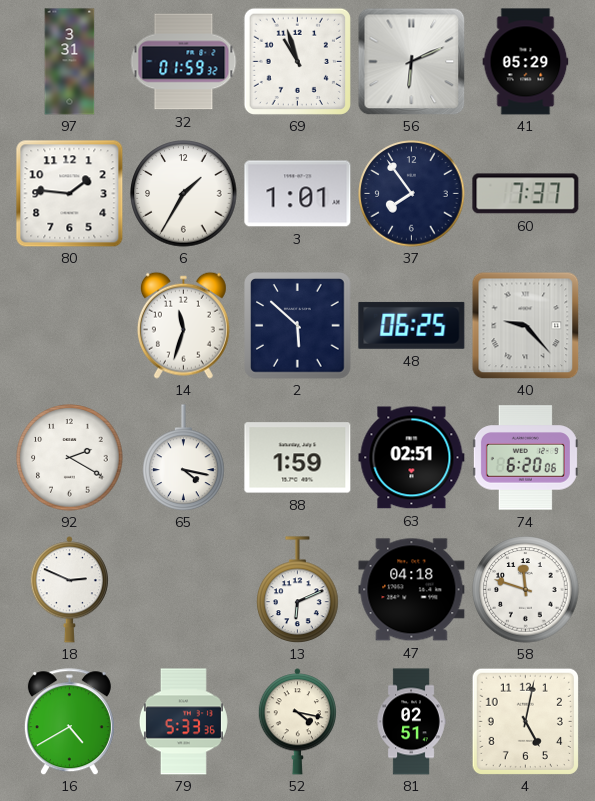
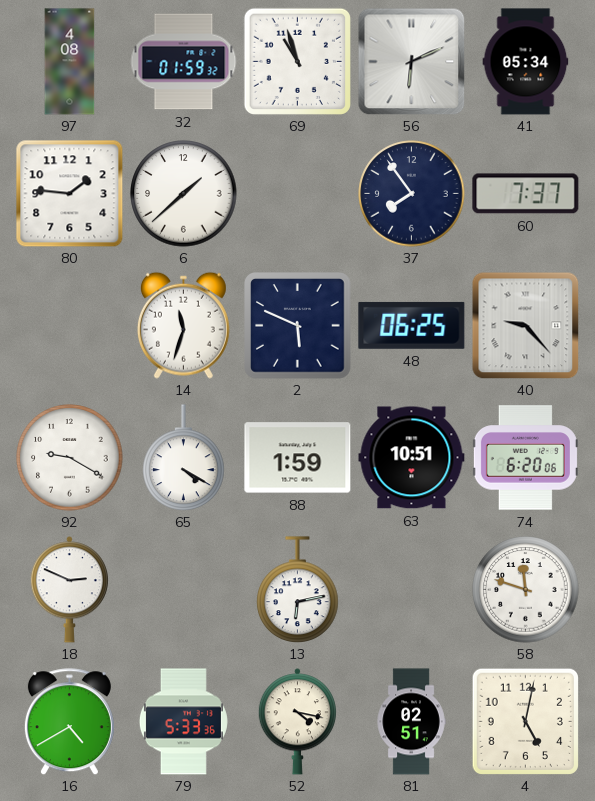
97: 3:31 -> 4:08
41: 05:29 -> 05:34
6: 1:35 -> 1:38
3: 1:01 -> none
2: 5:52 -> 5:49
92: 2:20 -> 9:20
65: 4:17 -> 4:20
63: 02:51 -> 10:51
13: 6:11 -> 6:13
47: 04:18 -> none
